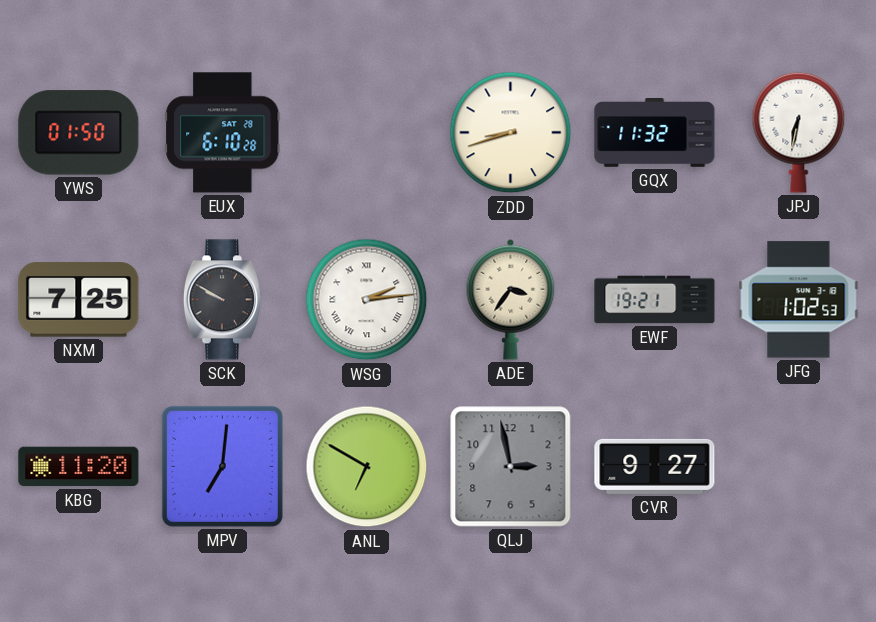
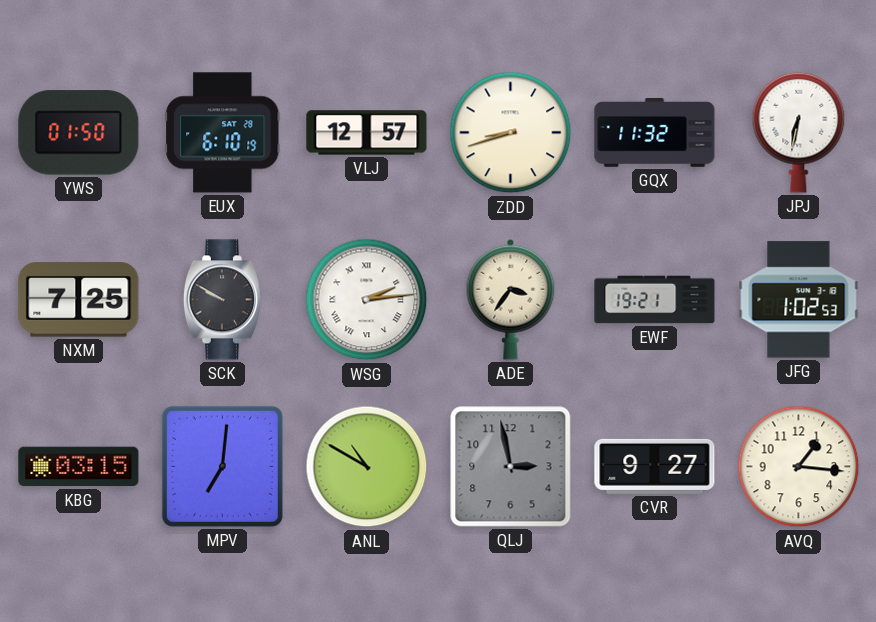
EUX: 6:10:28 -> 6:10:19
VLJ: none -> 12:57
KBG: 11:20 -> 03:15
ANL: 6:50 -> 10:50
AVQ: none -> 1:16
